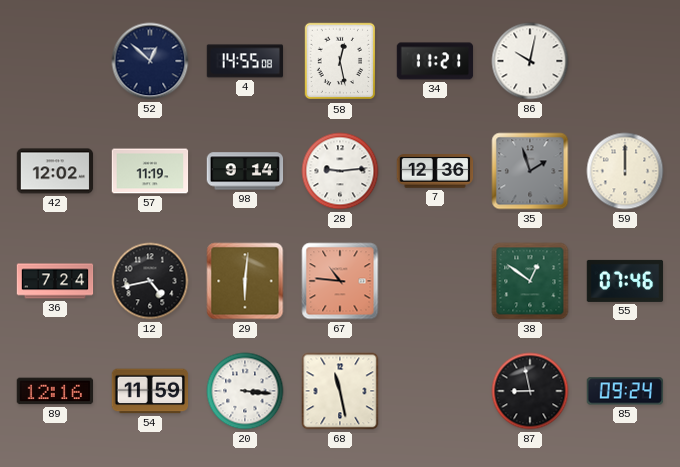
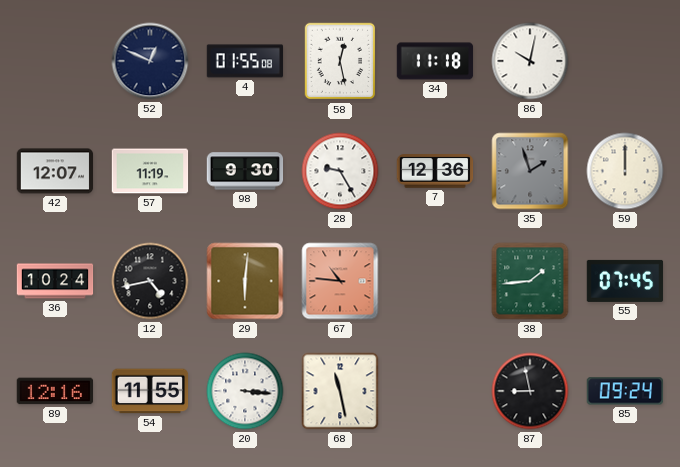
52: 12:52 -> 12:49
4: 14:55 -> 01:55
34: 11:21 -> 11:18
42: 12:02 -> 12:07
98: 9:14 -> 9:30
28: 9:14 -> 9:25
36: 7:24 -> 10:24
38: 12:51 -> 1:44
55: 07:46 -> 07:45
54: 11:59 -> 11:55
